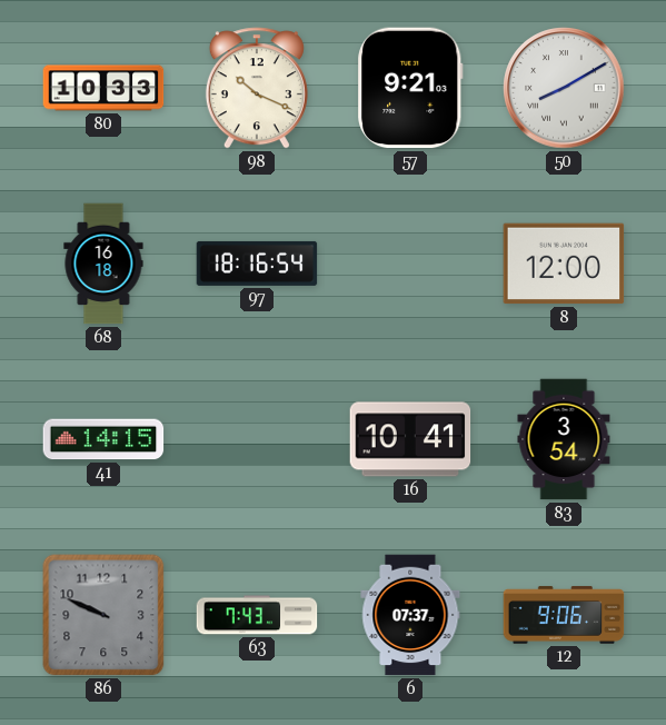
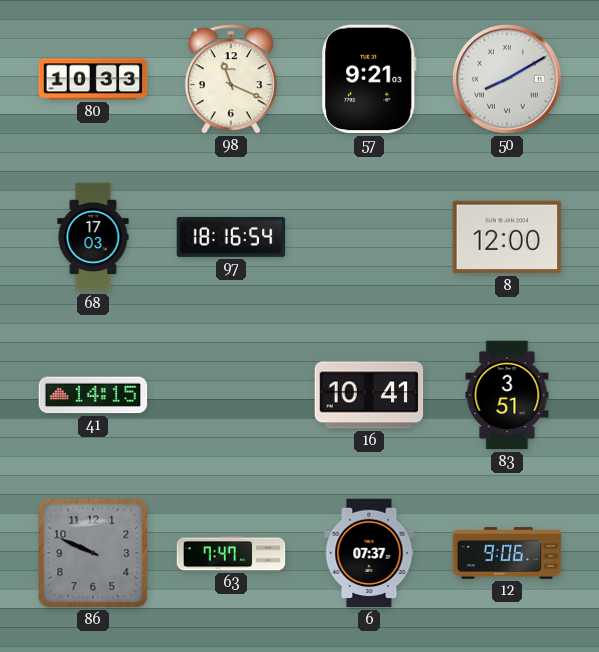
98: 10:19 -> 11:19
68: 16:18 -> 17:03
83: 3:54 -> 3:51
63: 7:43 -> 7:47
